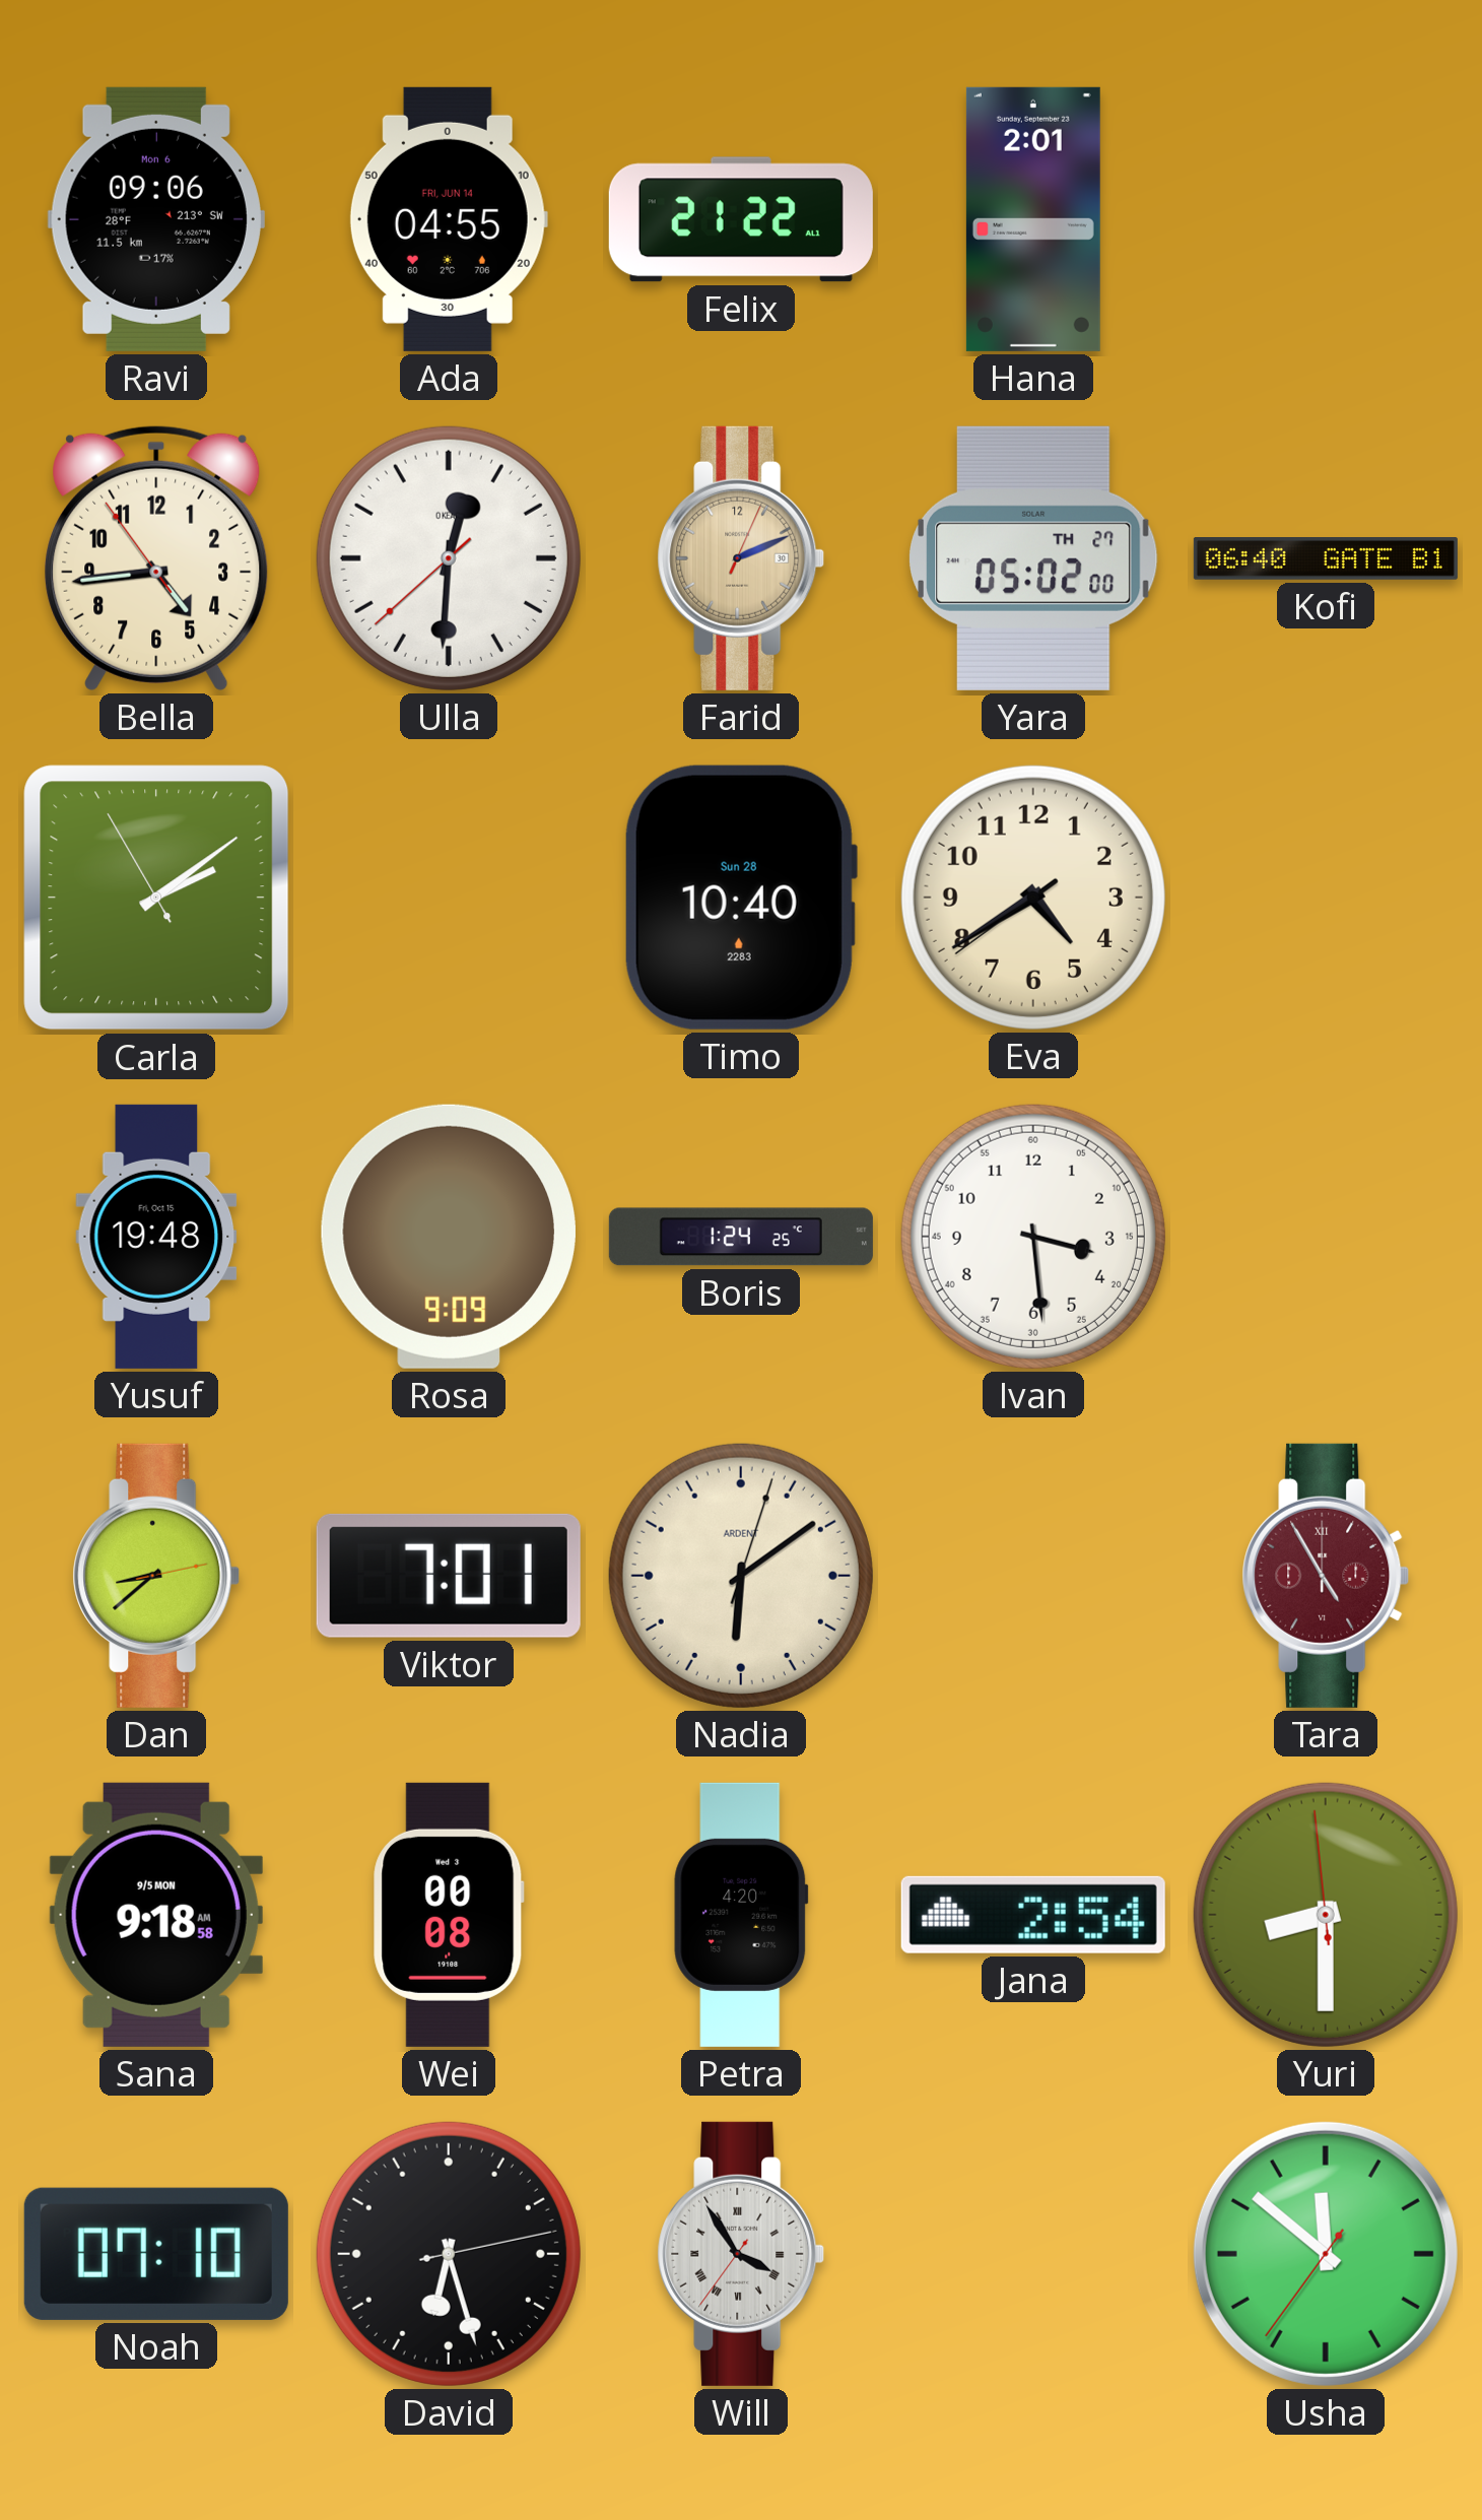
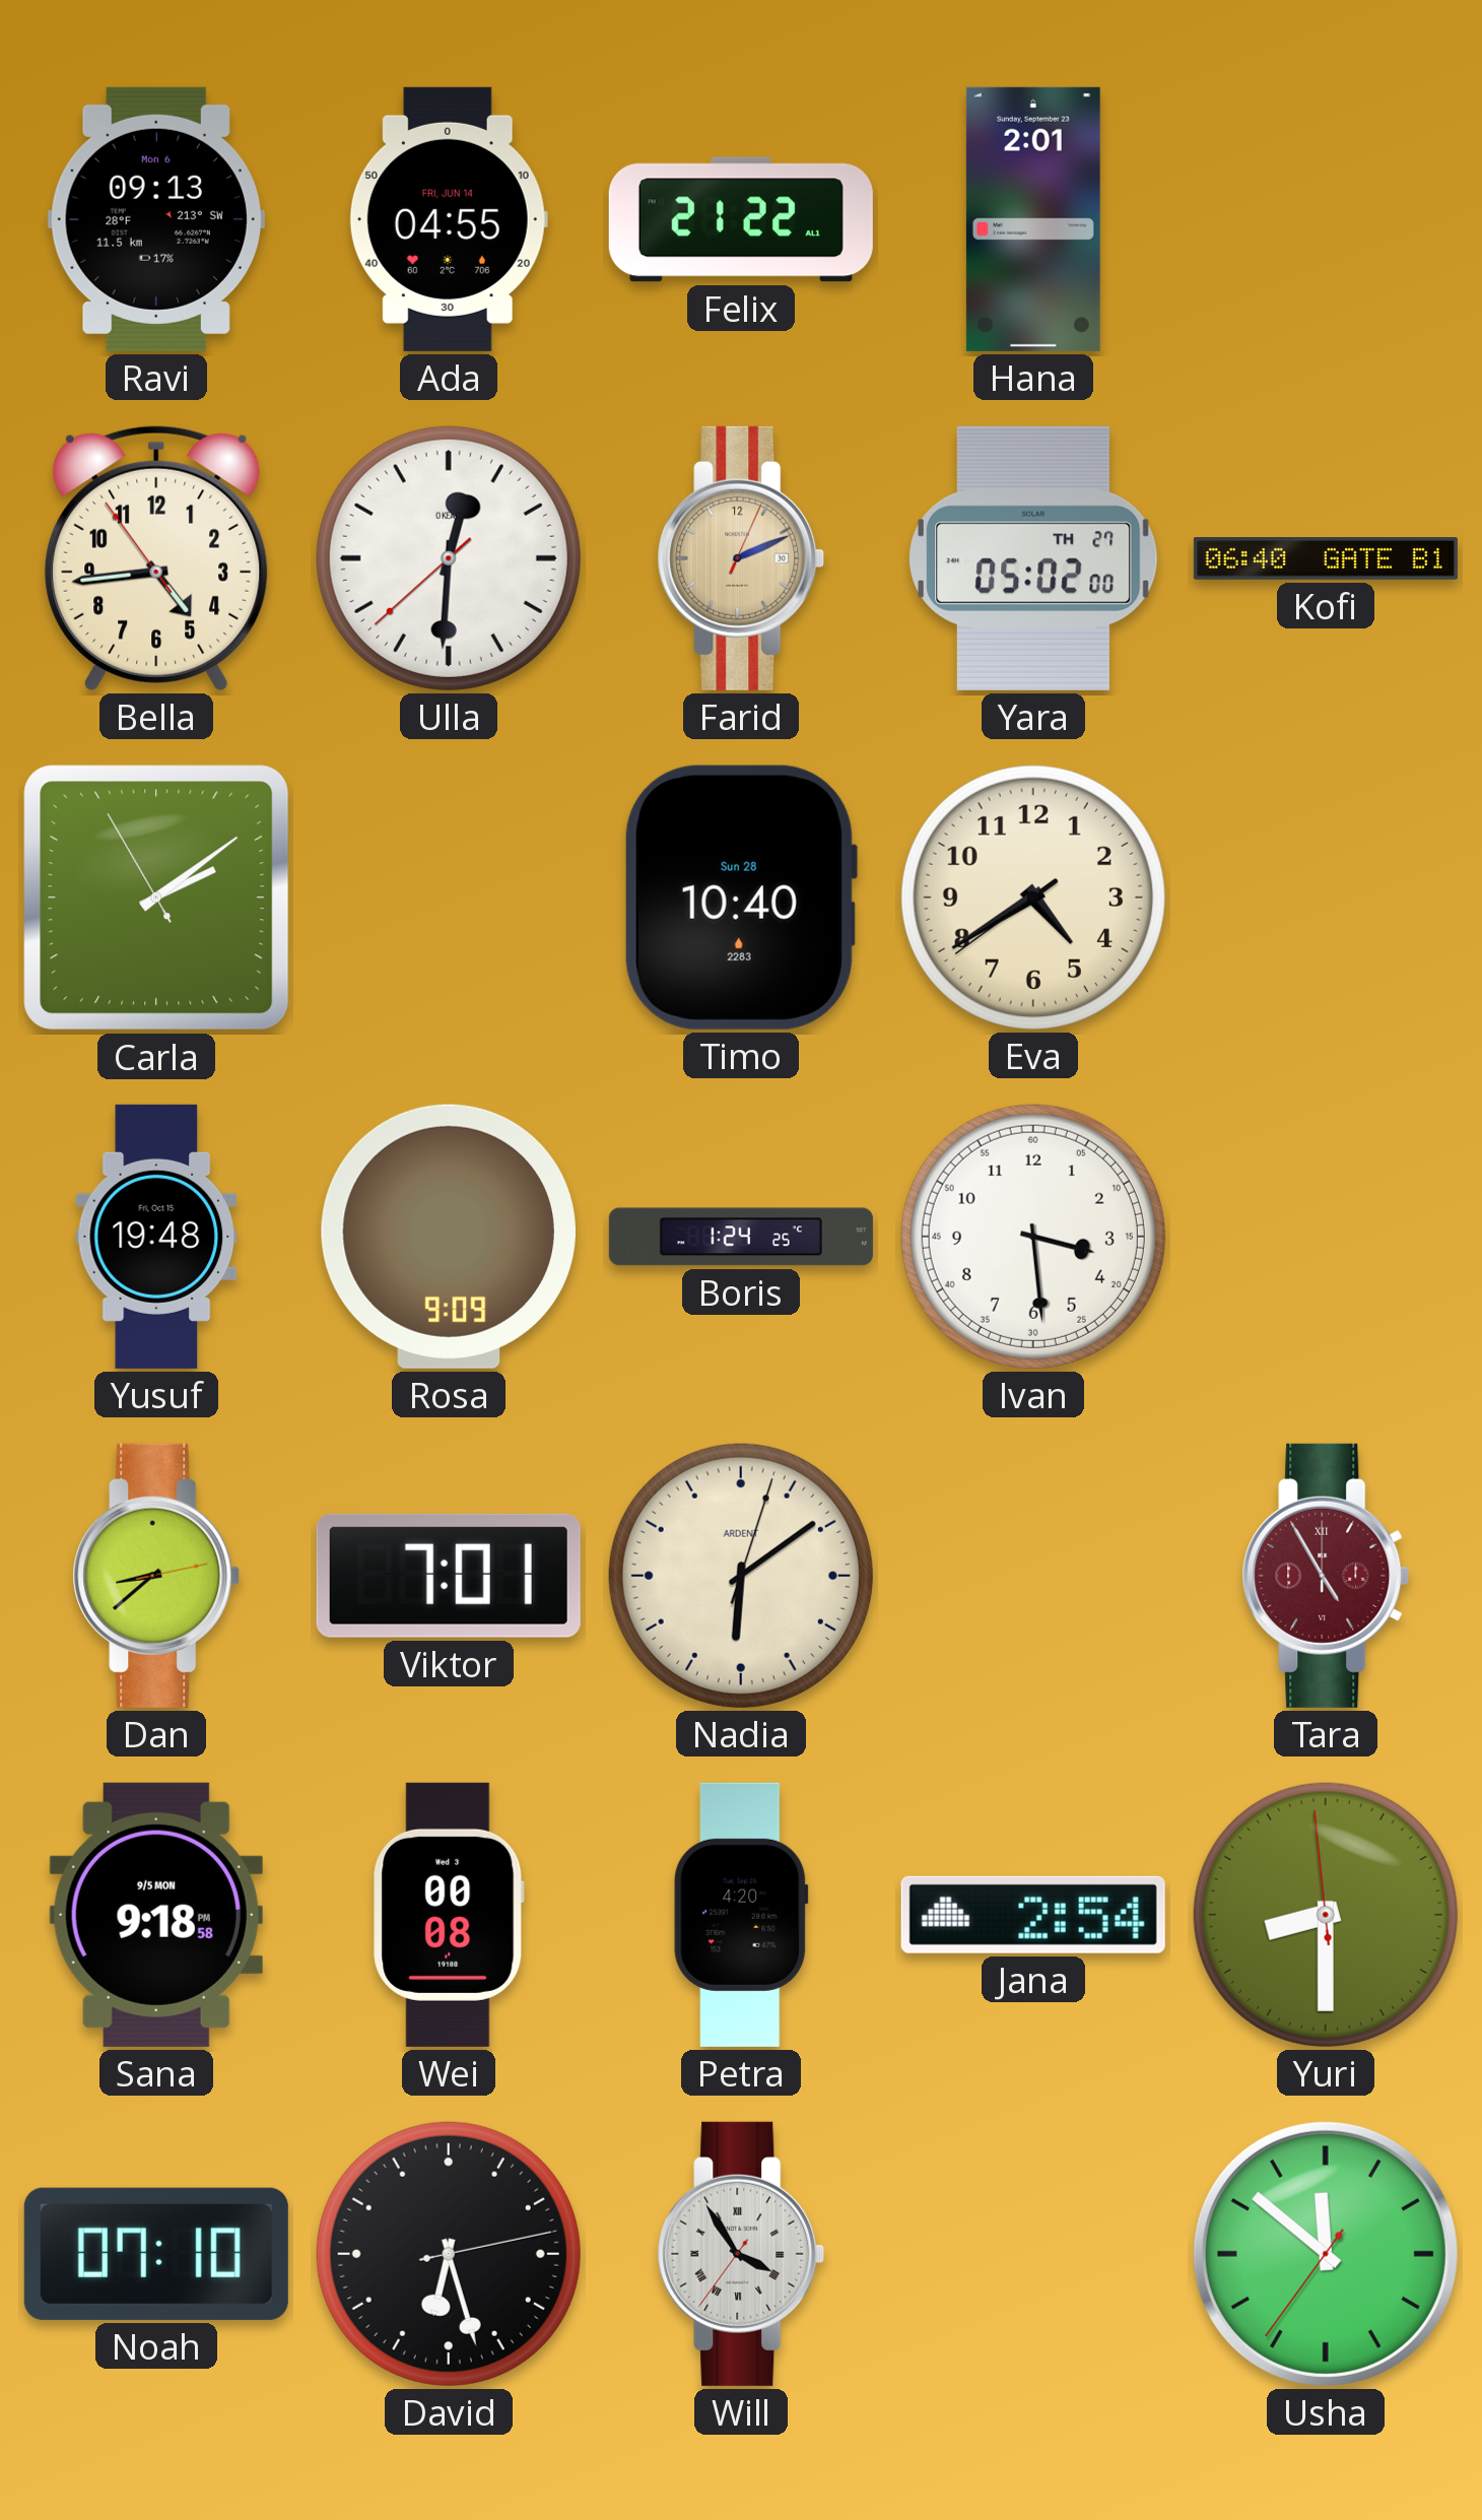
Ravi: 09:06 -> 09:13
Sana: 9:18:58 AM -> 9:18:58 PM
